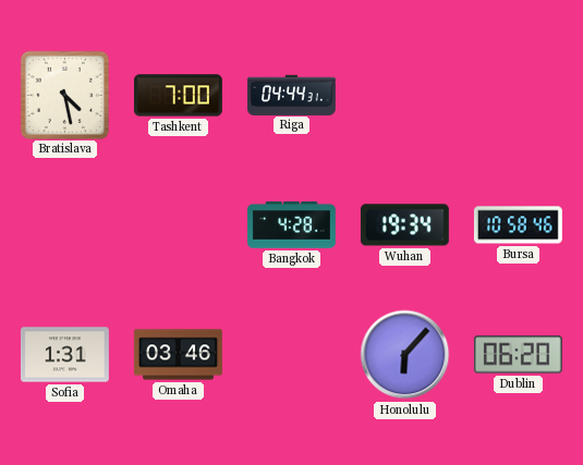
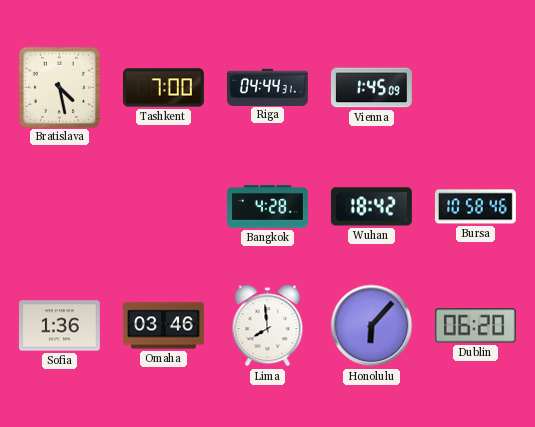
Vienna: none -> 1:45
Wuhan: 19:34 -> 18:42
Sofia: 1:31 -> 1:36
Lima: none -> 7:59
